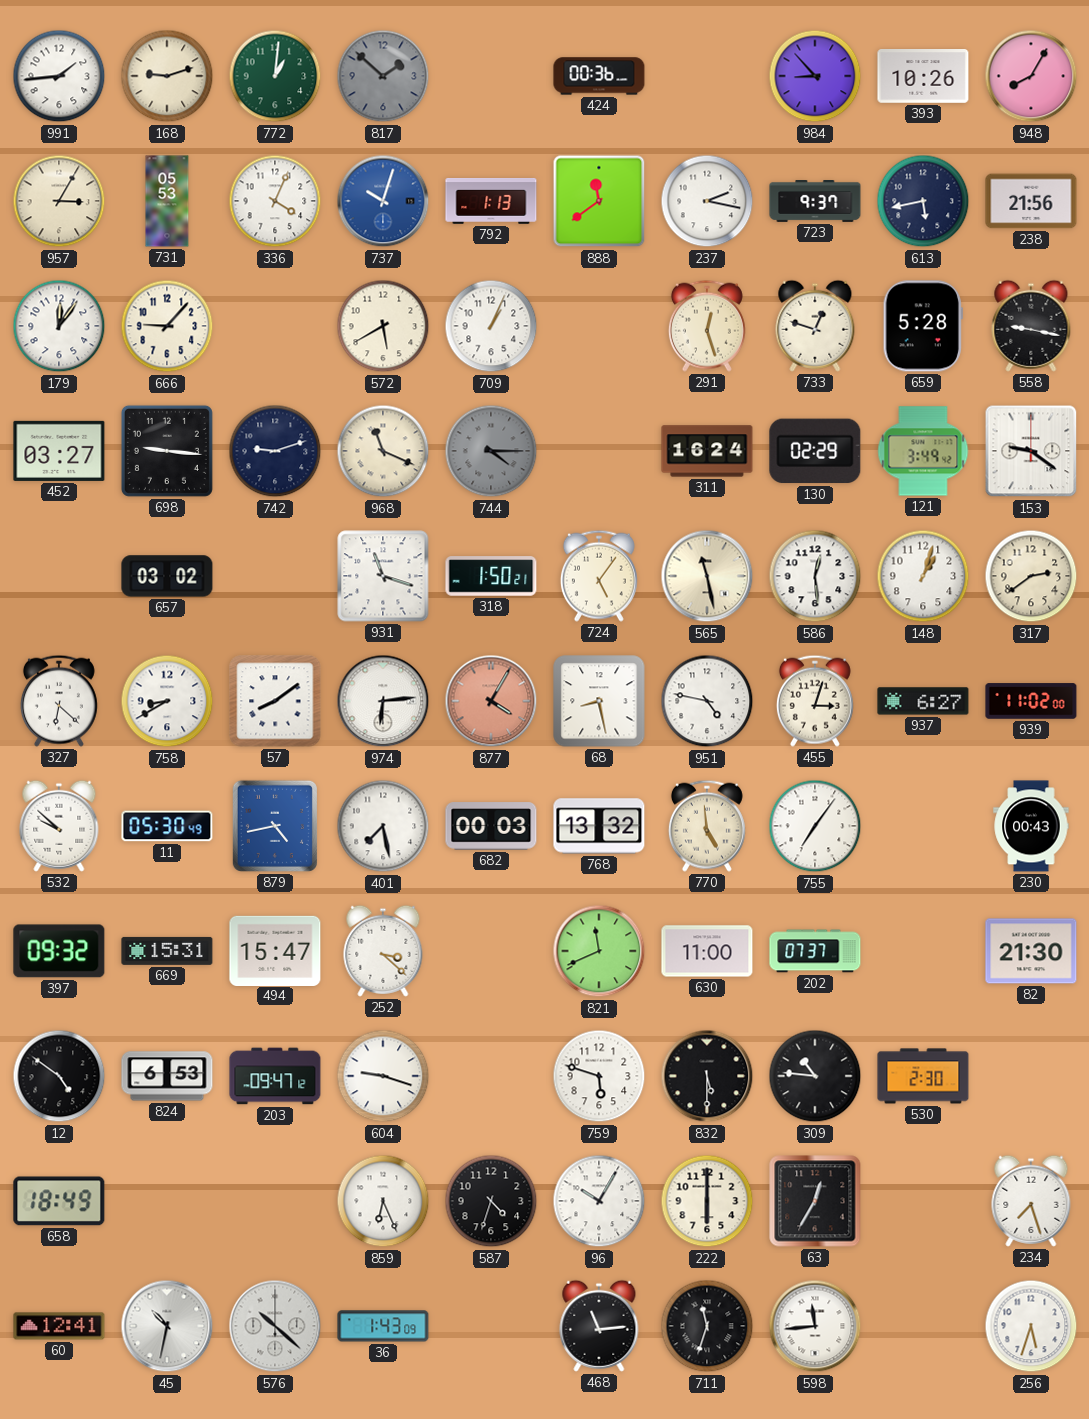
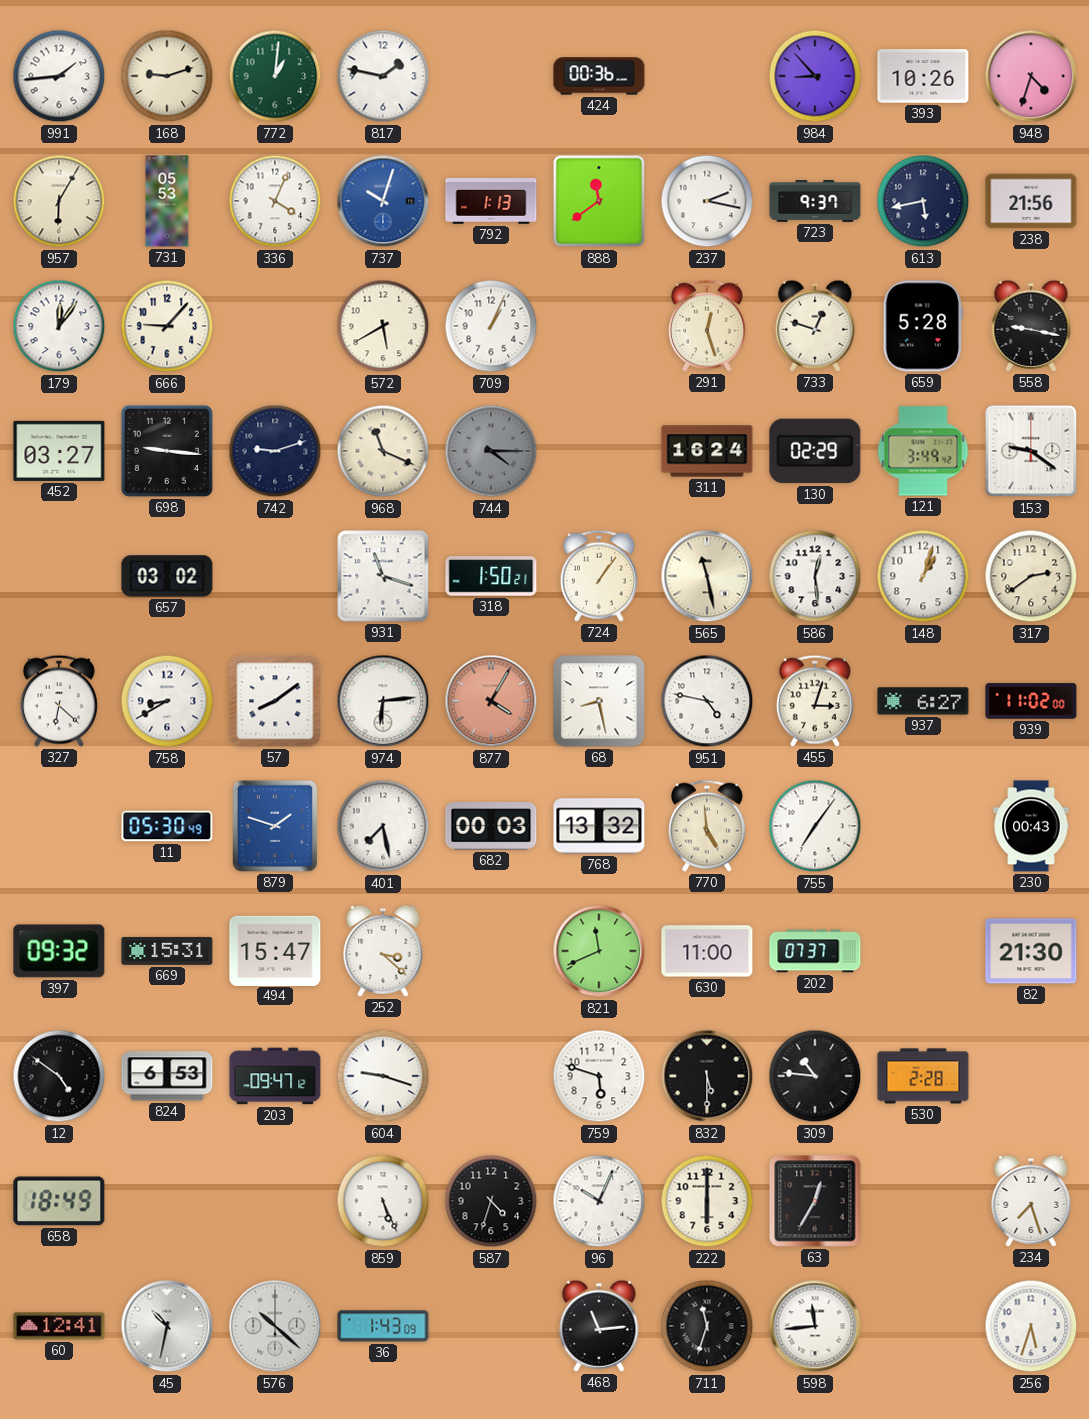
817: 1:52 -> 1:47
817 dial: grey -> white
948: 8:05 -> 4:33
957: 3:05 -> 6:05
724: 5:06 -> 1:06
532: 9:52 -> none
879: 4:43 -> 1:48
530: 2:30 -> 2:28
859: 6:26 -> 5:26
96: 10:05 -> 10:04
